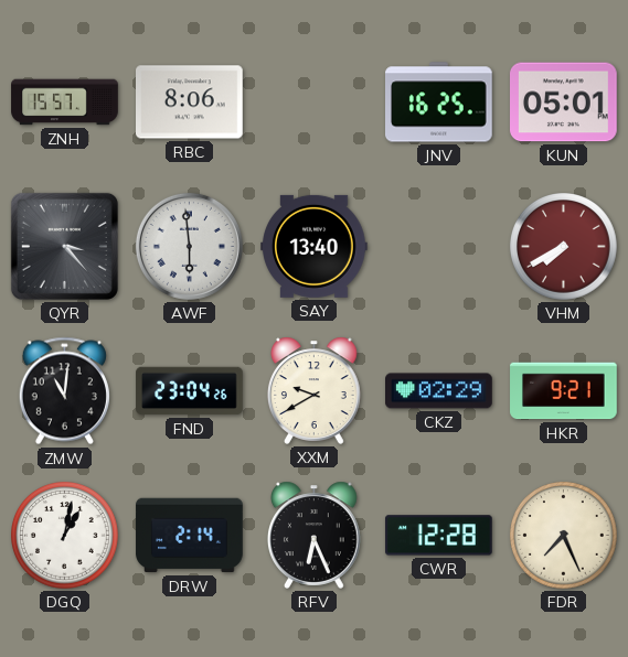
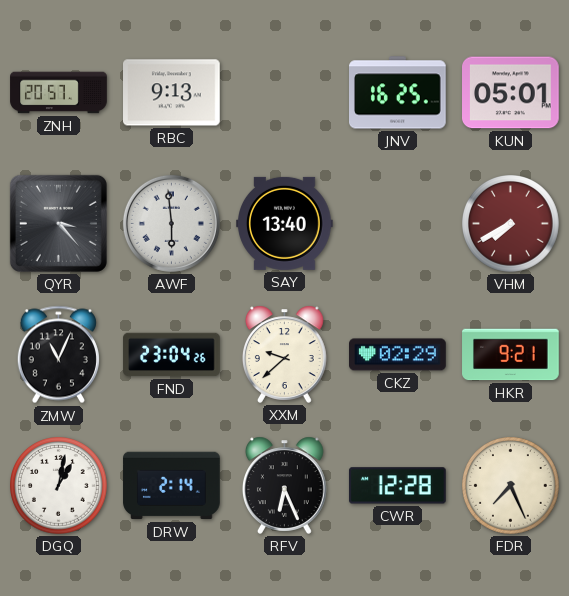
ZNH: 15:57 -> 20:57
RBC: 8:06 -> 9:13
ZMW: 11:01 -> 11:04
XXM: 9:40 -> 9:38
